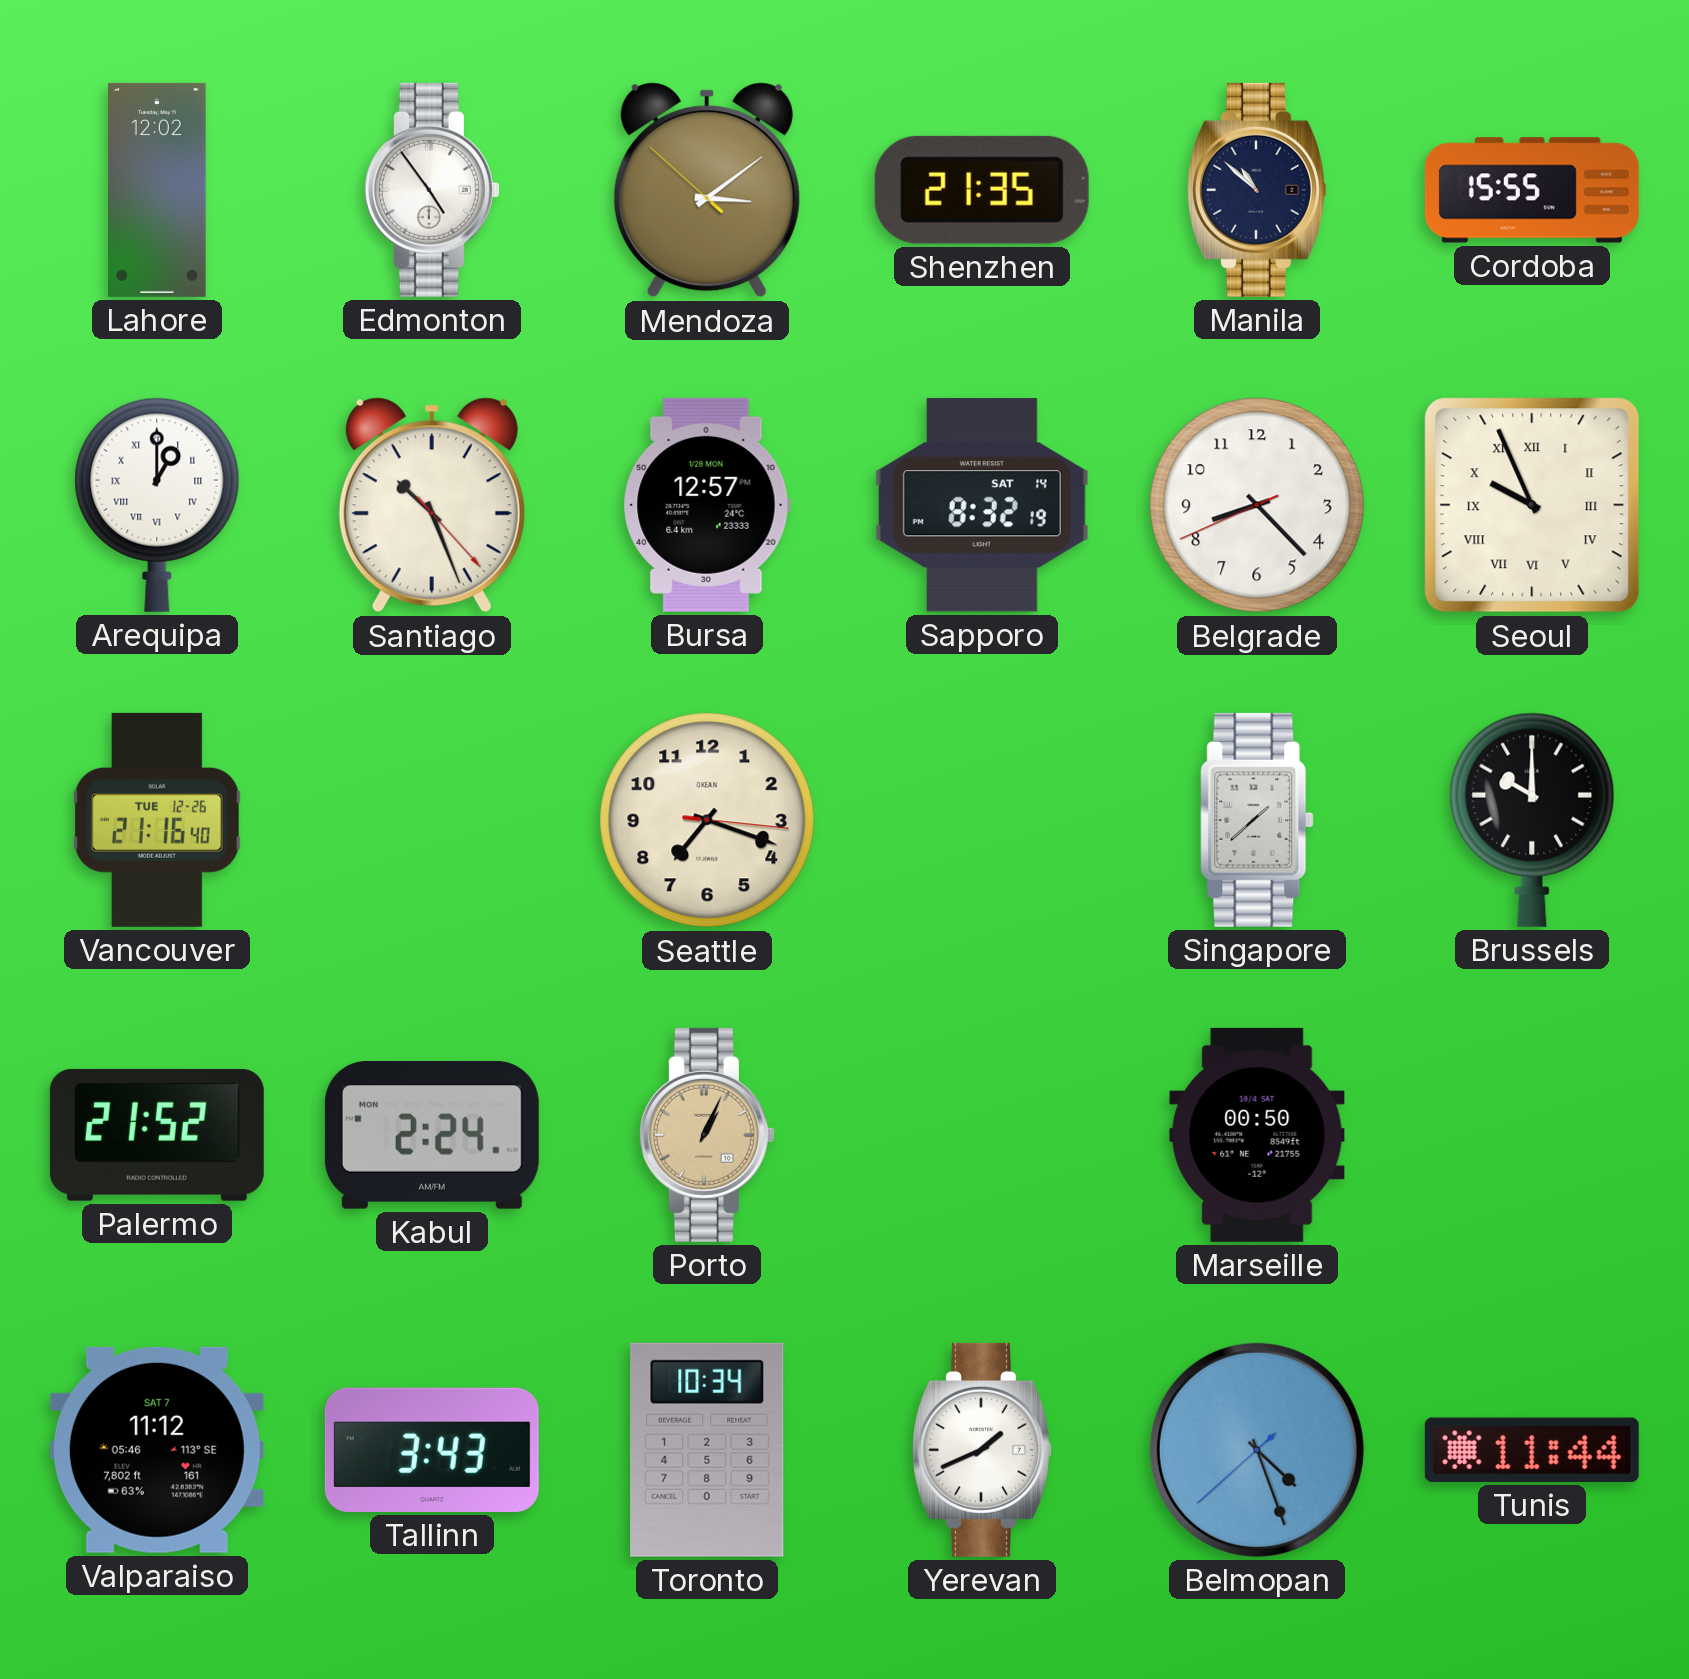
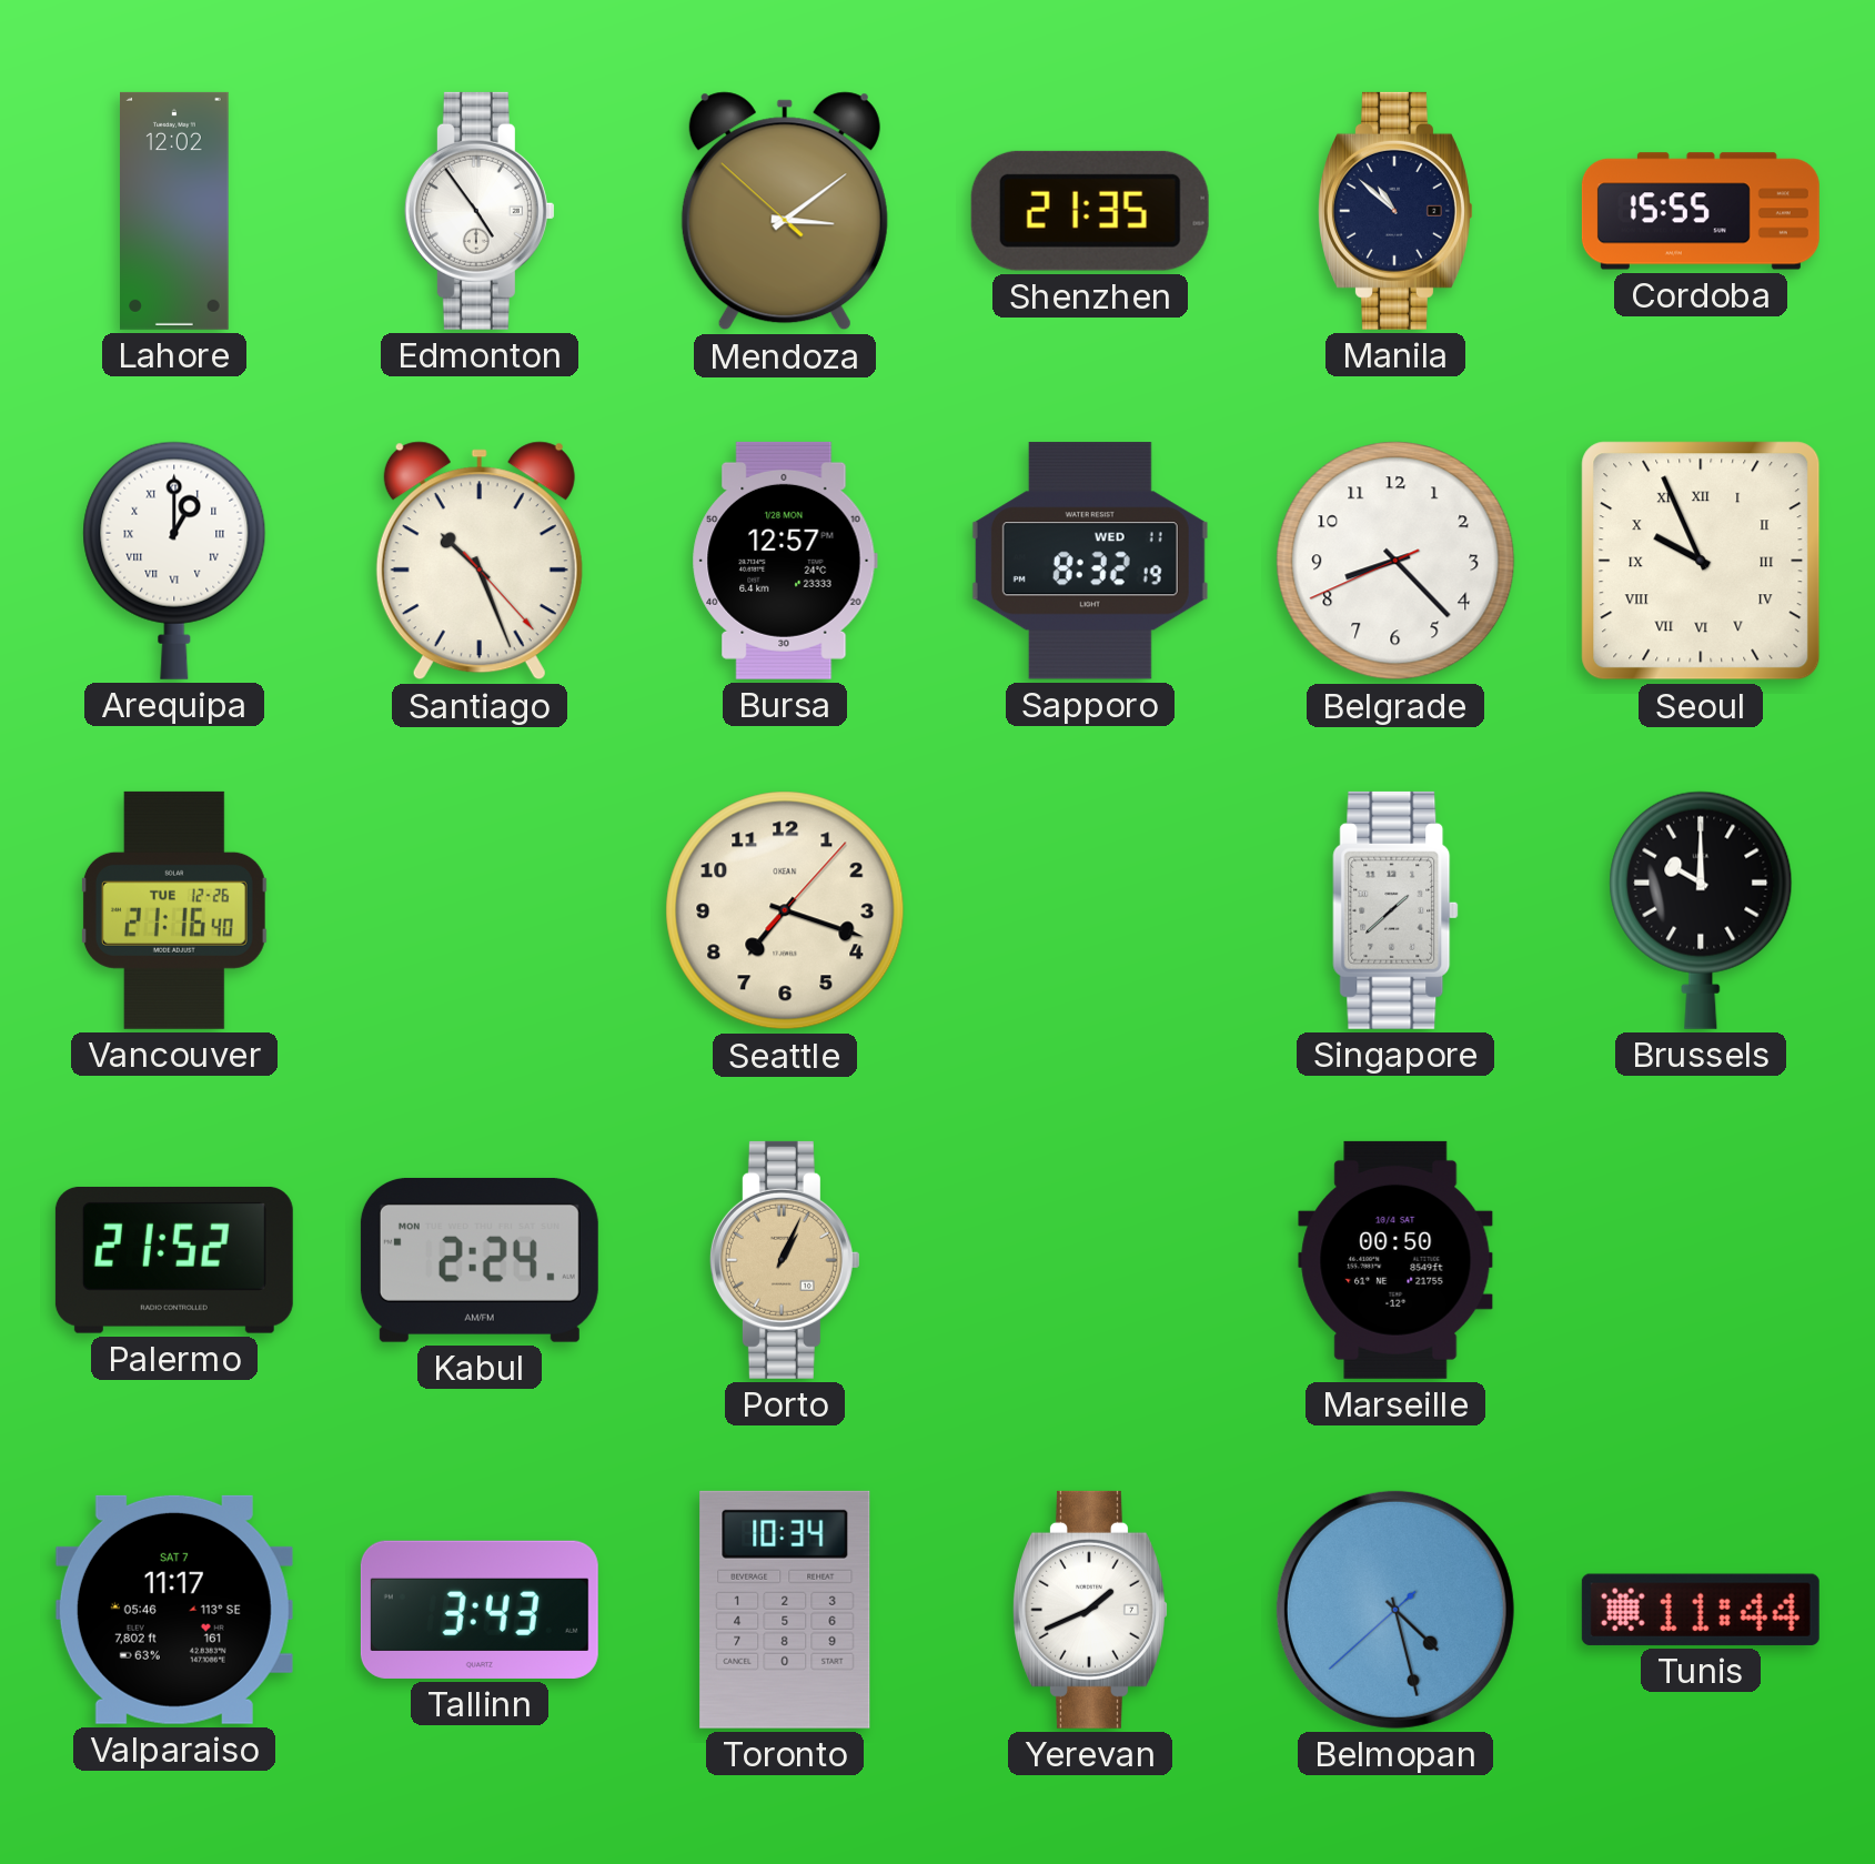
Sapporo date: SAT 14 -> WED 11
Seattle: 7:18:16 -> 7:18:07
Valparaiso: 11:12 -> 11:17
Belmopan: 4:26 -> 4:27
